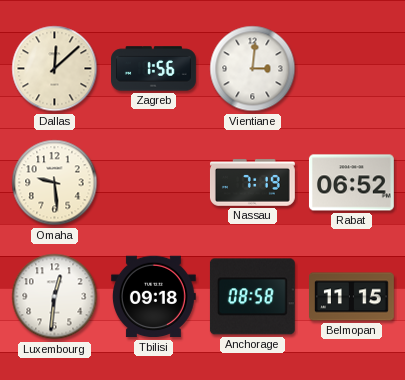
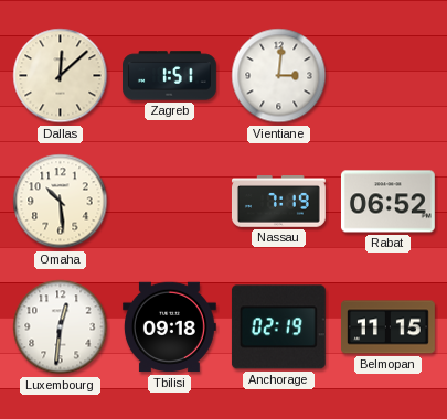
Zagreb: 1:56 -> 1:51
Omaha: 9:29 -> 10:29
Anchorage: 08:58 -> 02:19
